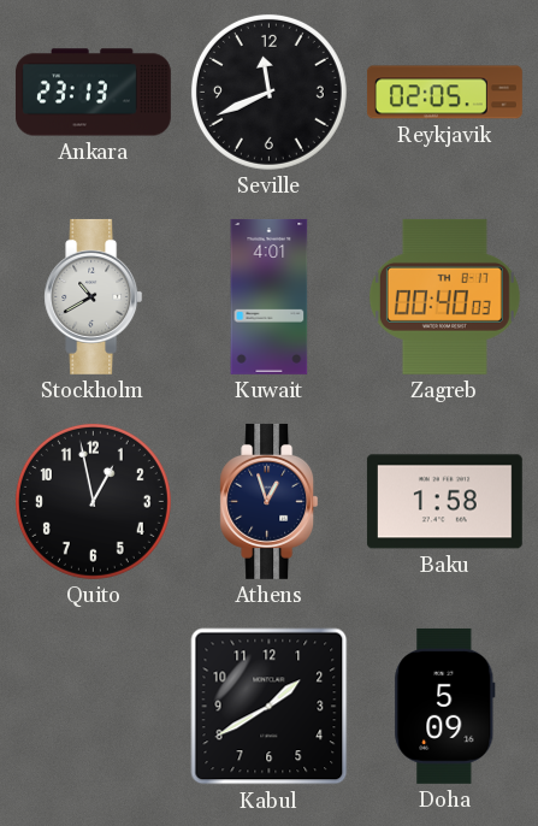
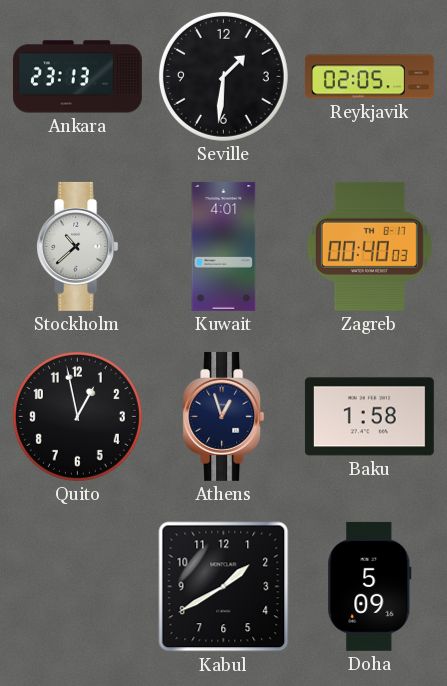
Seville: 11:41 -> 1:31
Stockholm: 10:40 -> 10:38
